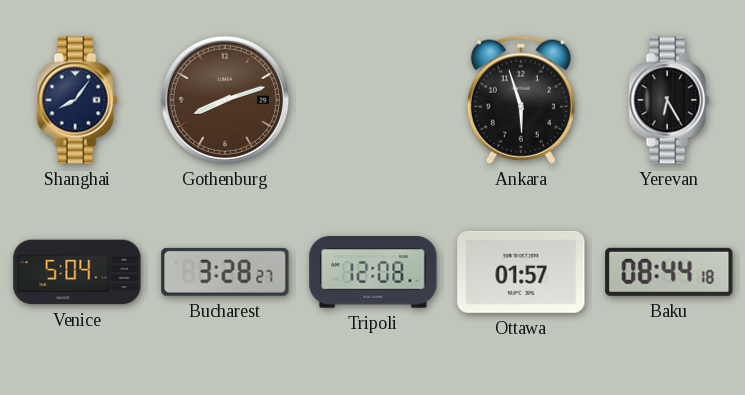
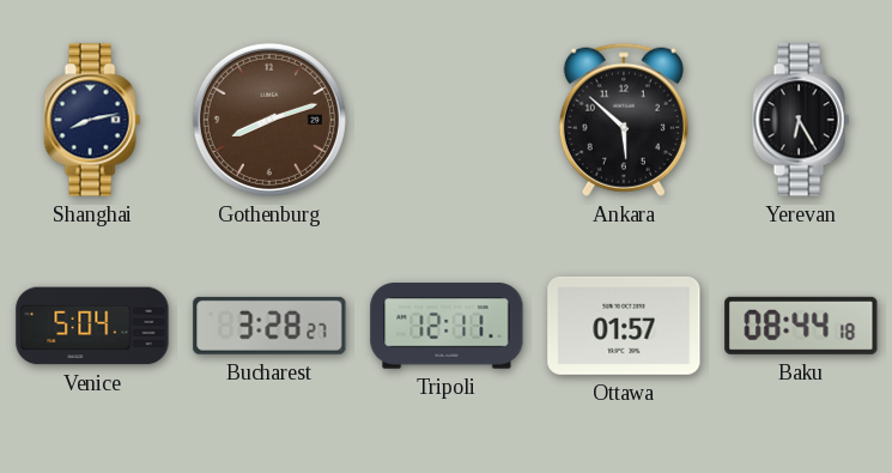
Shanghai: 8:06 -> 8:13
Ankara: 5:57 -> 5:52
Tripoli: 12:08 -> 12:11
